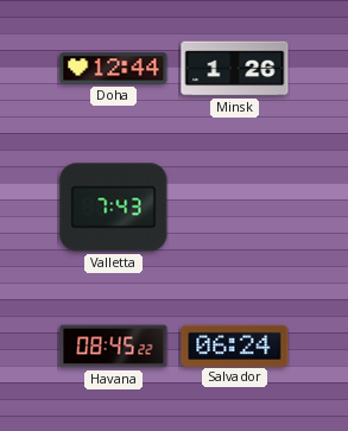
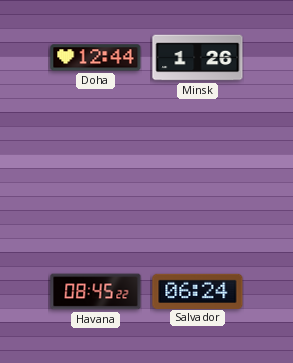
Valletta: 7:43 -> none
